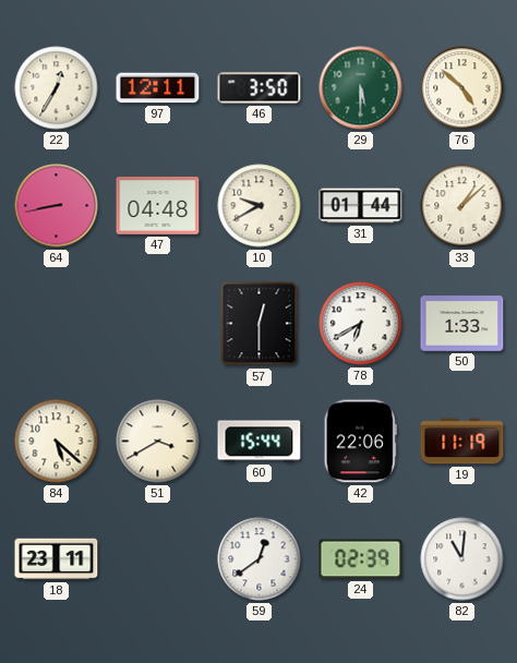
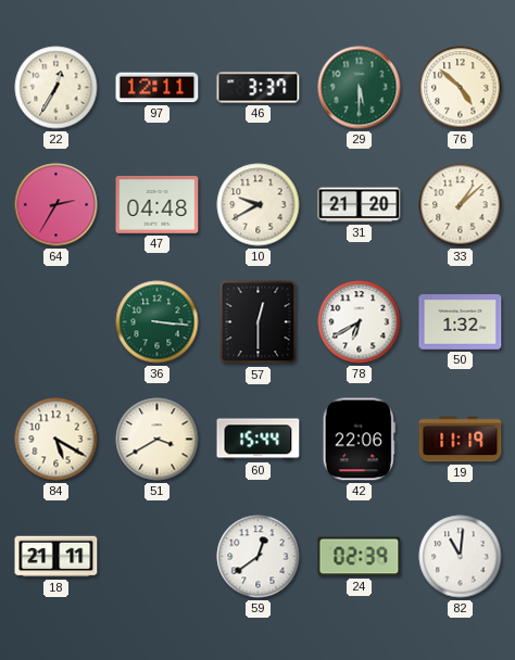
46: 3:50 -> 3:37
64: 8:43 -> 2:35
31: 01:44 -> 21:20
36: none -> 3:16
50: 1:33 -> 1:32
84: 5:22 -> 5:20
18: 23:11 -> 21:11
